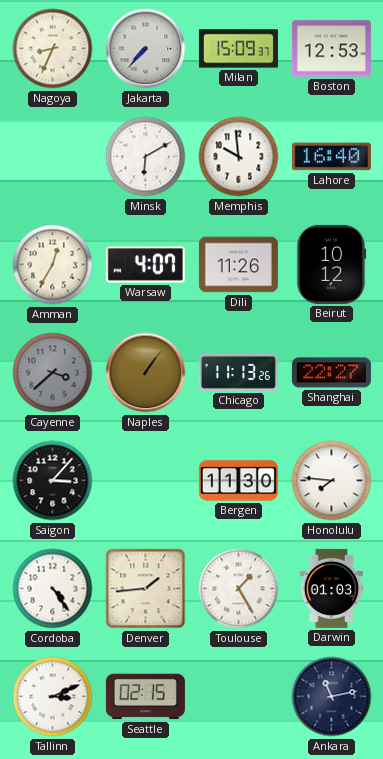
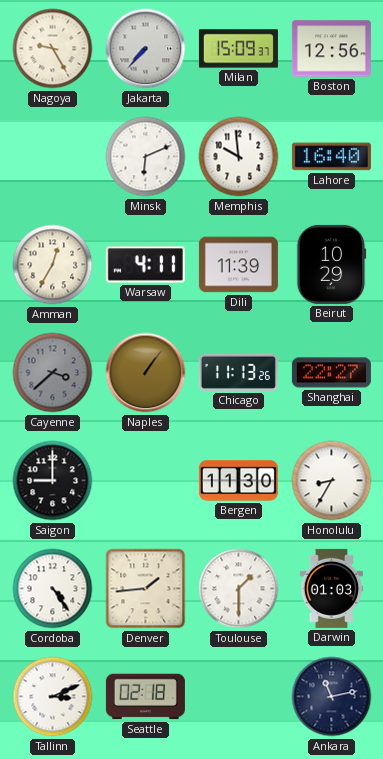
Nagoya: 8:34 -> 9:25
Boston: 12:53 -> 12:56
Minsk: 6:10 -> 6:11
Warsaw: 4:07 -> 4:11
Dili: 11:26 -> 11:39
Beirut: 10:12 -> 10:29
Saigon: 3:07 -> 9:00
Honolulu: 7:46 -> 8:35
Toulouse: 1:25 -> 1:30
Seattle: 02:15 -> 02:18
